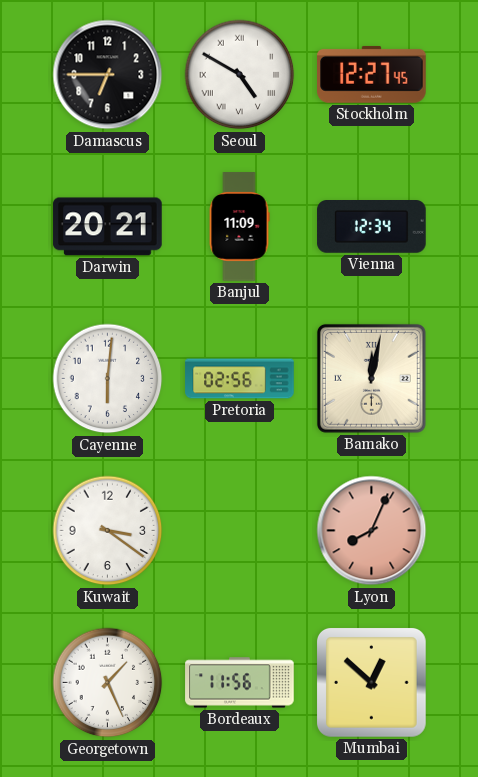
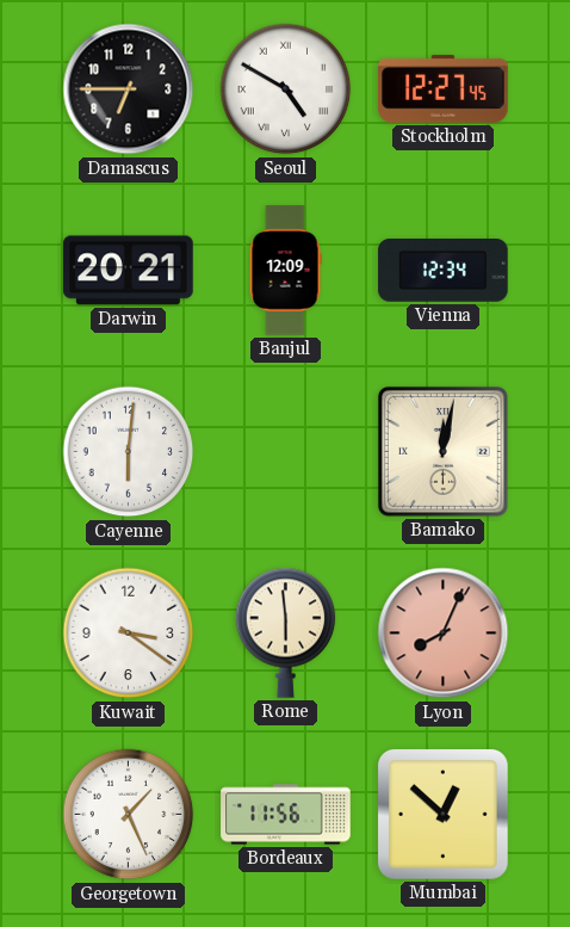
Banjul: 11:09 -> 12:09
Pretoria: 02:56 -> none
Rome: none -> 5:59
